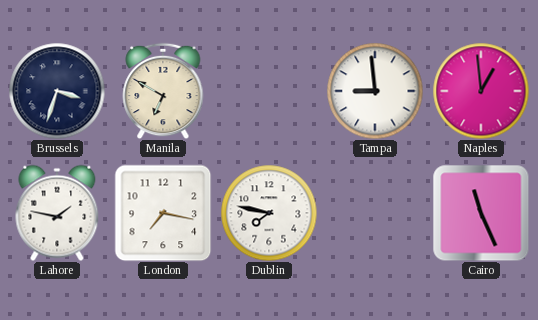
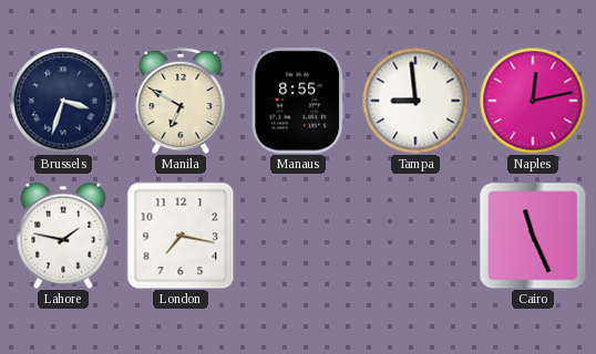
Manaus: none -> 8:55
Naples: 12:59 -> 12:13
Dublin: 7:47 -> none
